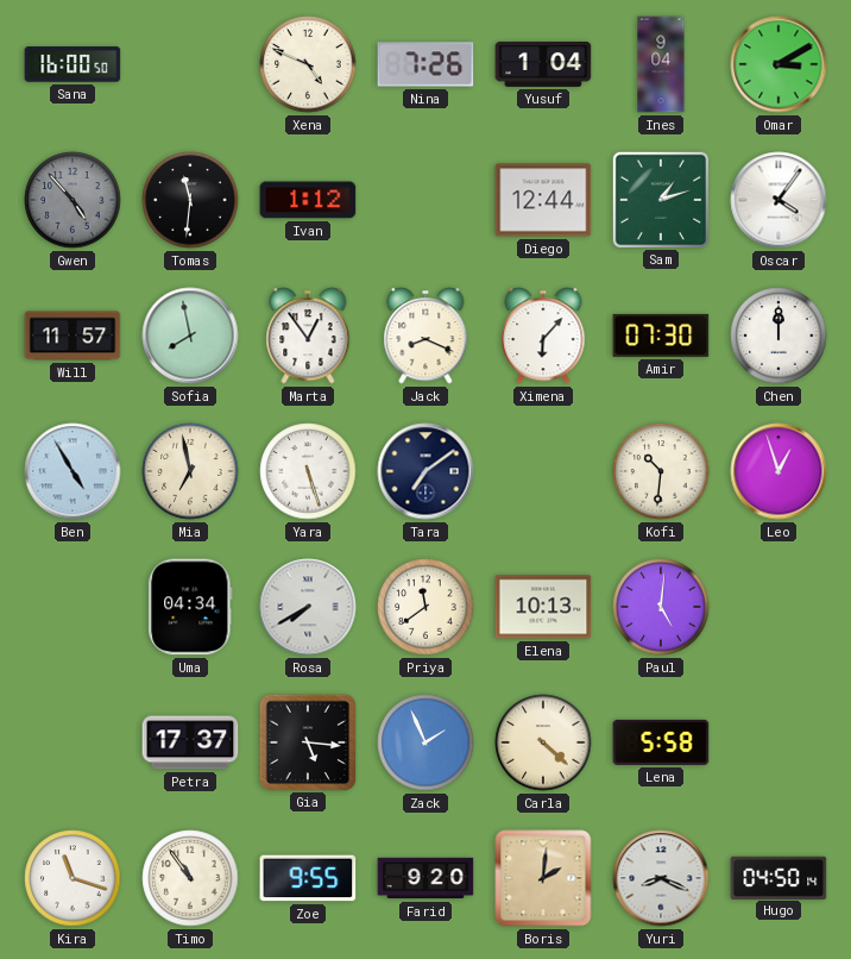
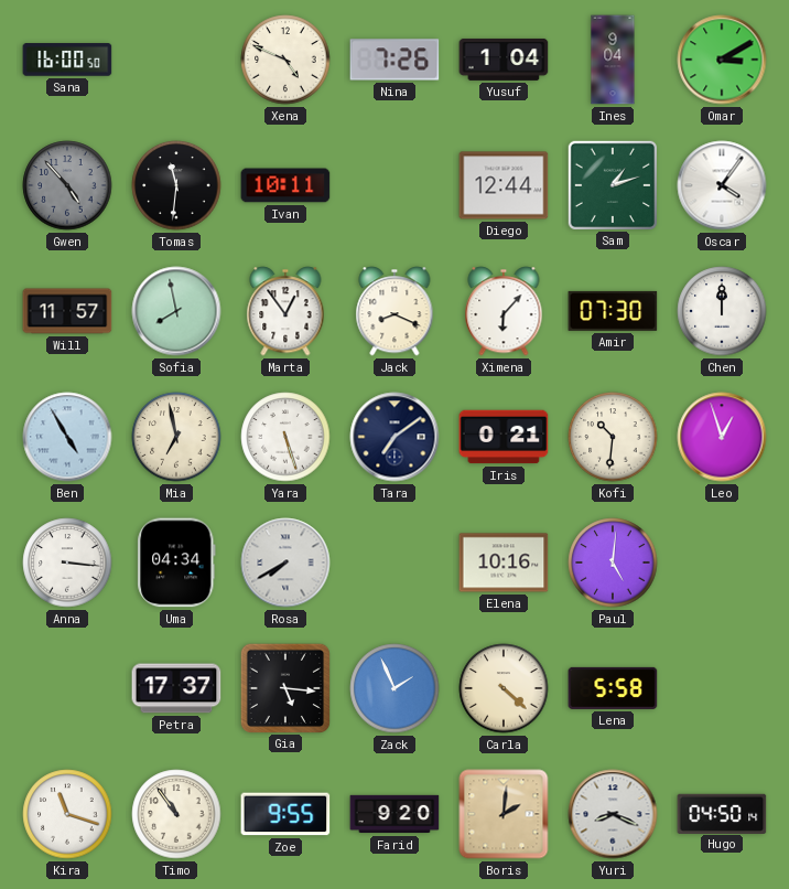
Ivan: 1:12 -> 10:11
Iris: none -> 0:21
Anna: none -> 3:16
Priya: 11:39 -> none
Elena: 10:13 -> 10:16
